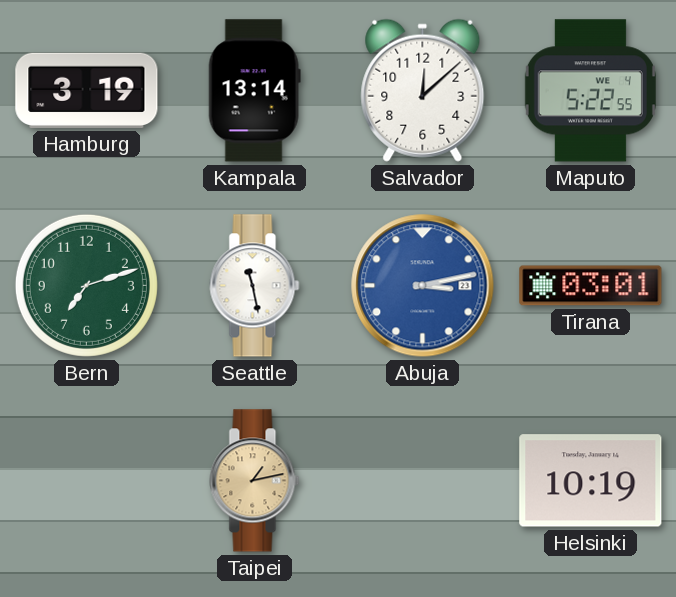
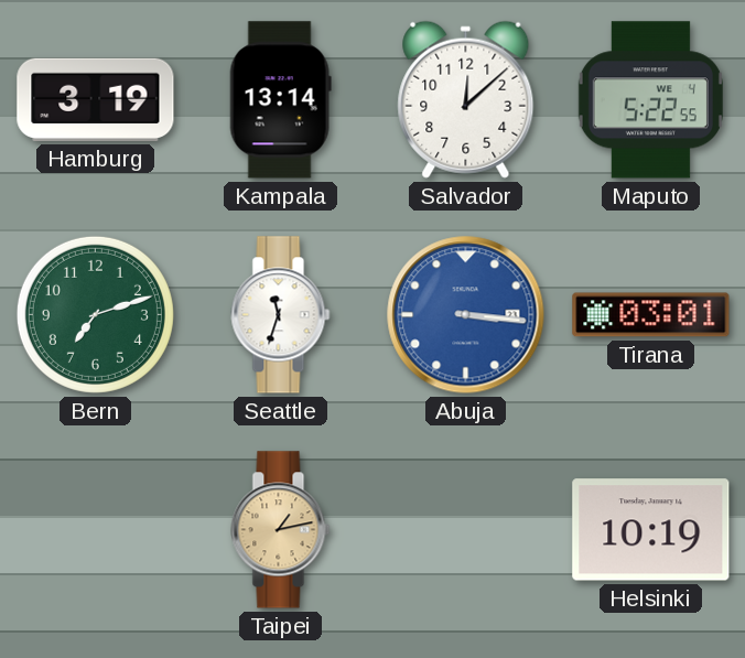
Seattle: 11:28 -> 11:33
Abuja: 3:13 -> 3:16
